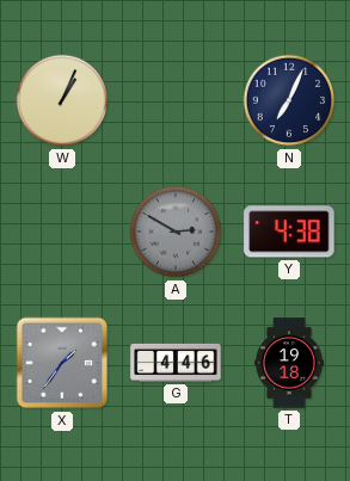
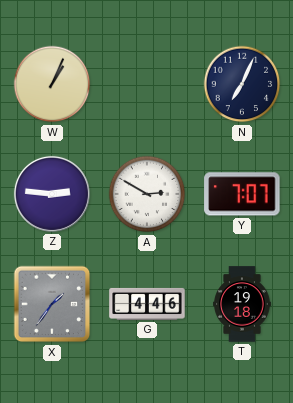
Z: none -> 2:46
A dial: grey -> white
Y: 4:38 -> 7:07
